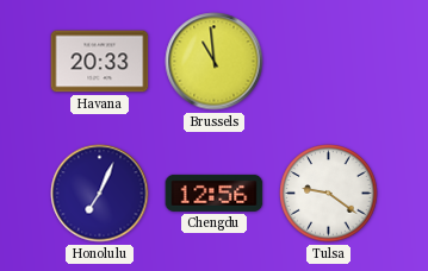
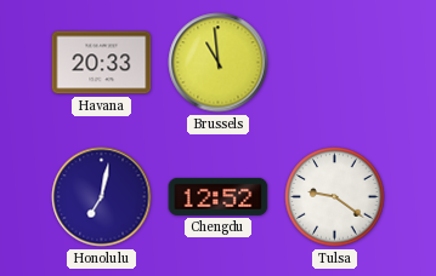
Honolulu: 7:04 -> 7:02
Chengdu: 12:56 -> 12:52
